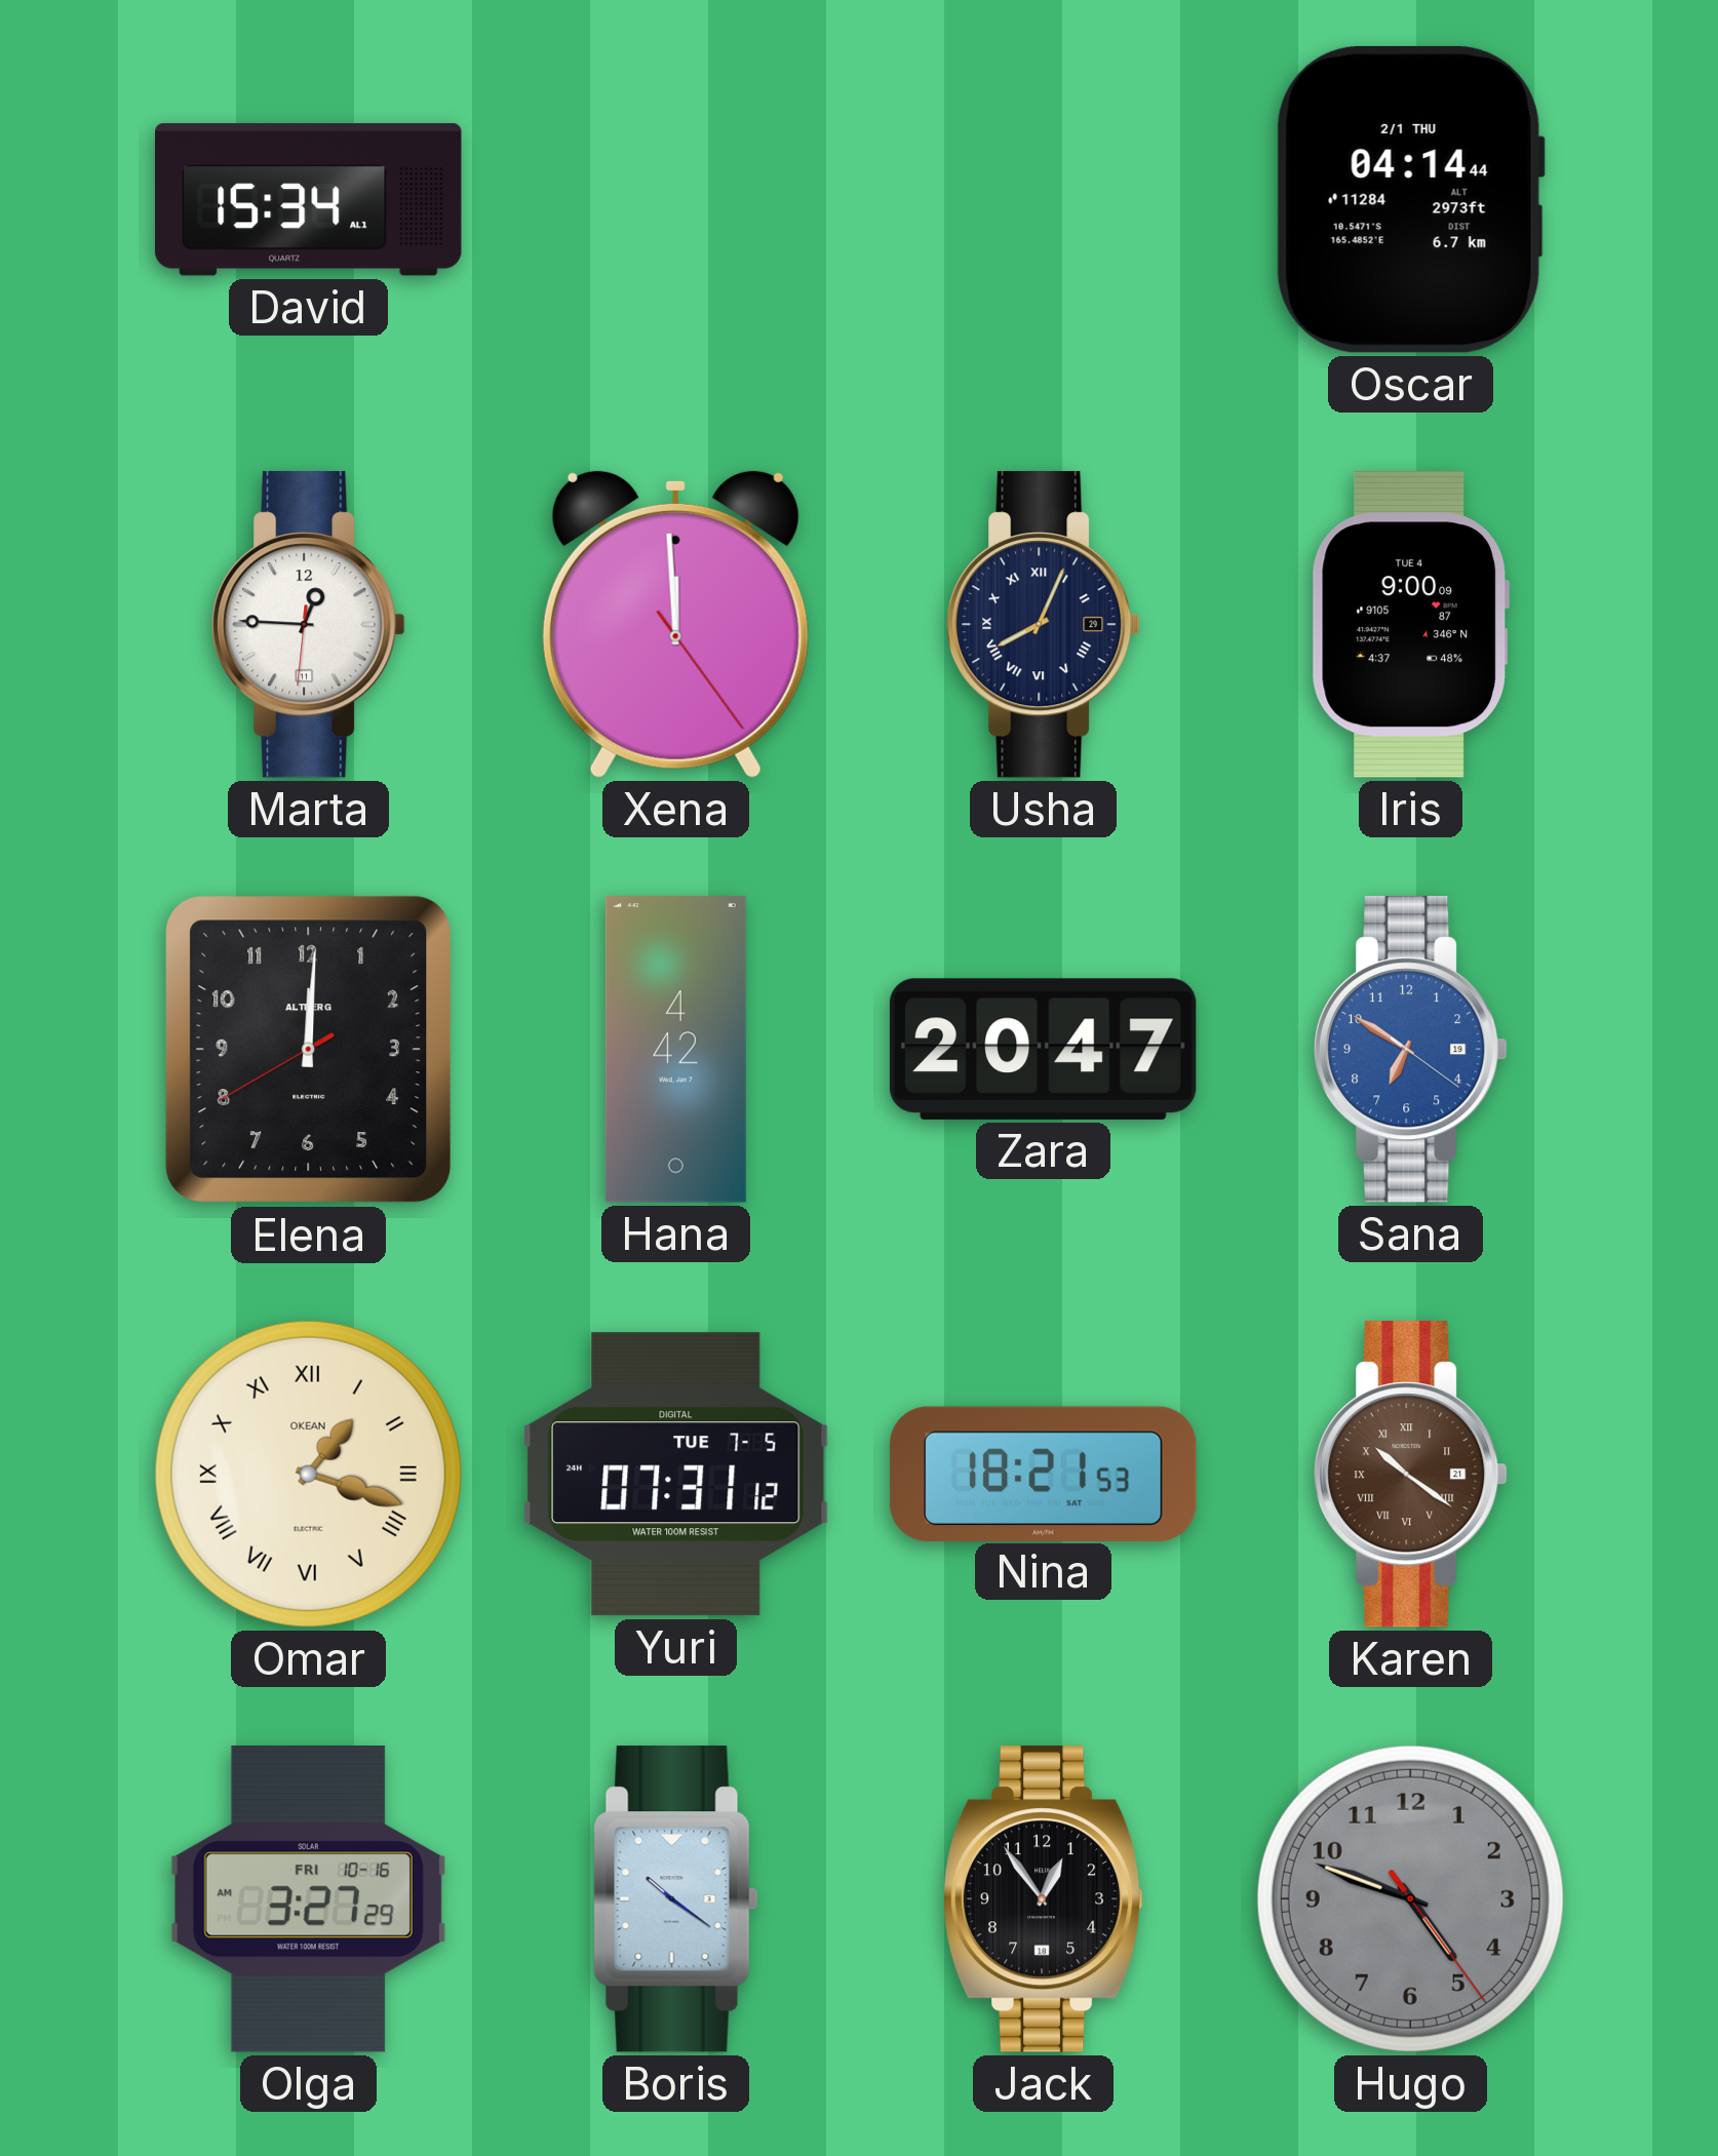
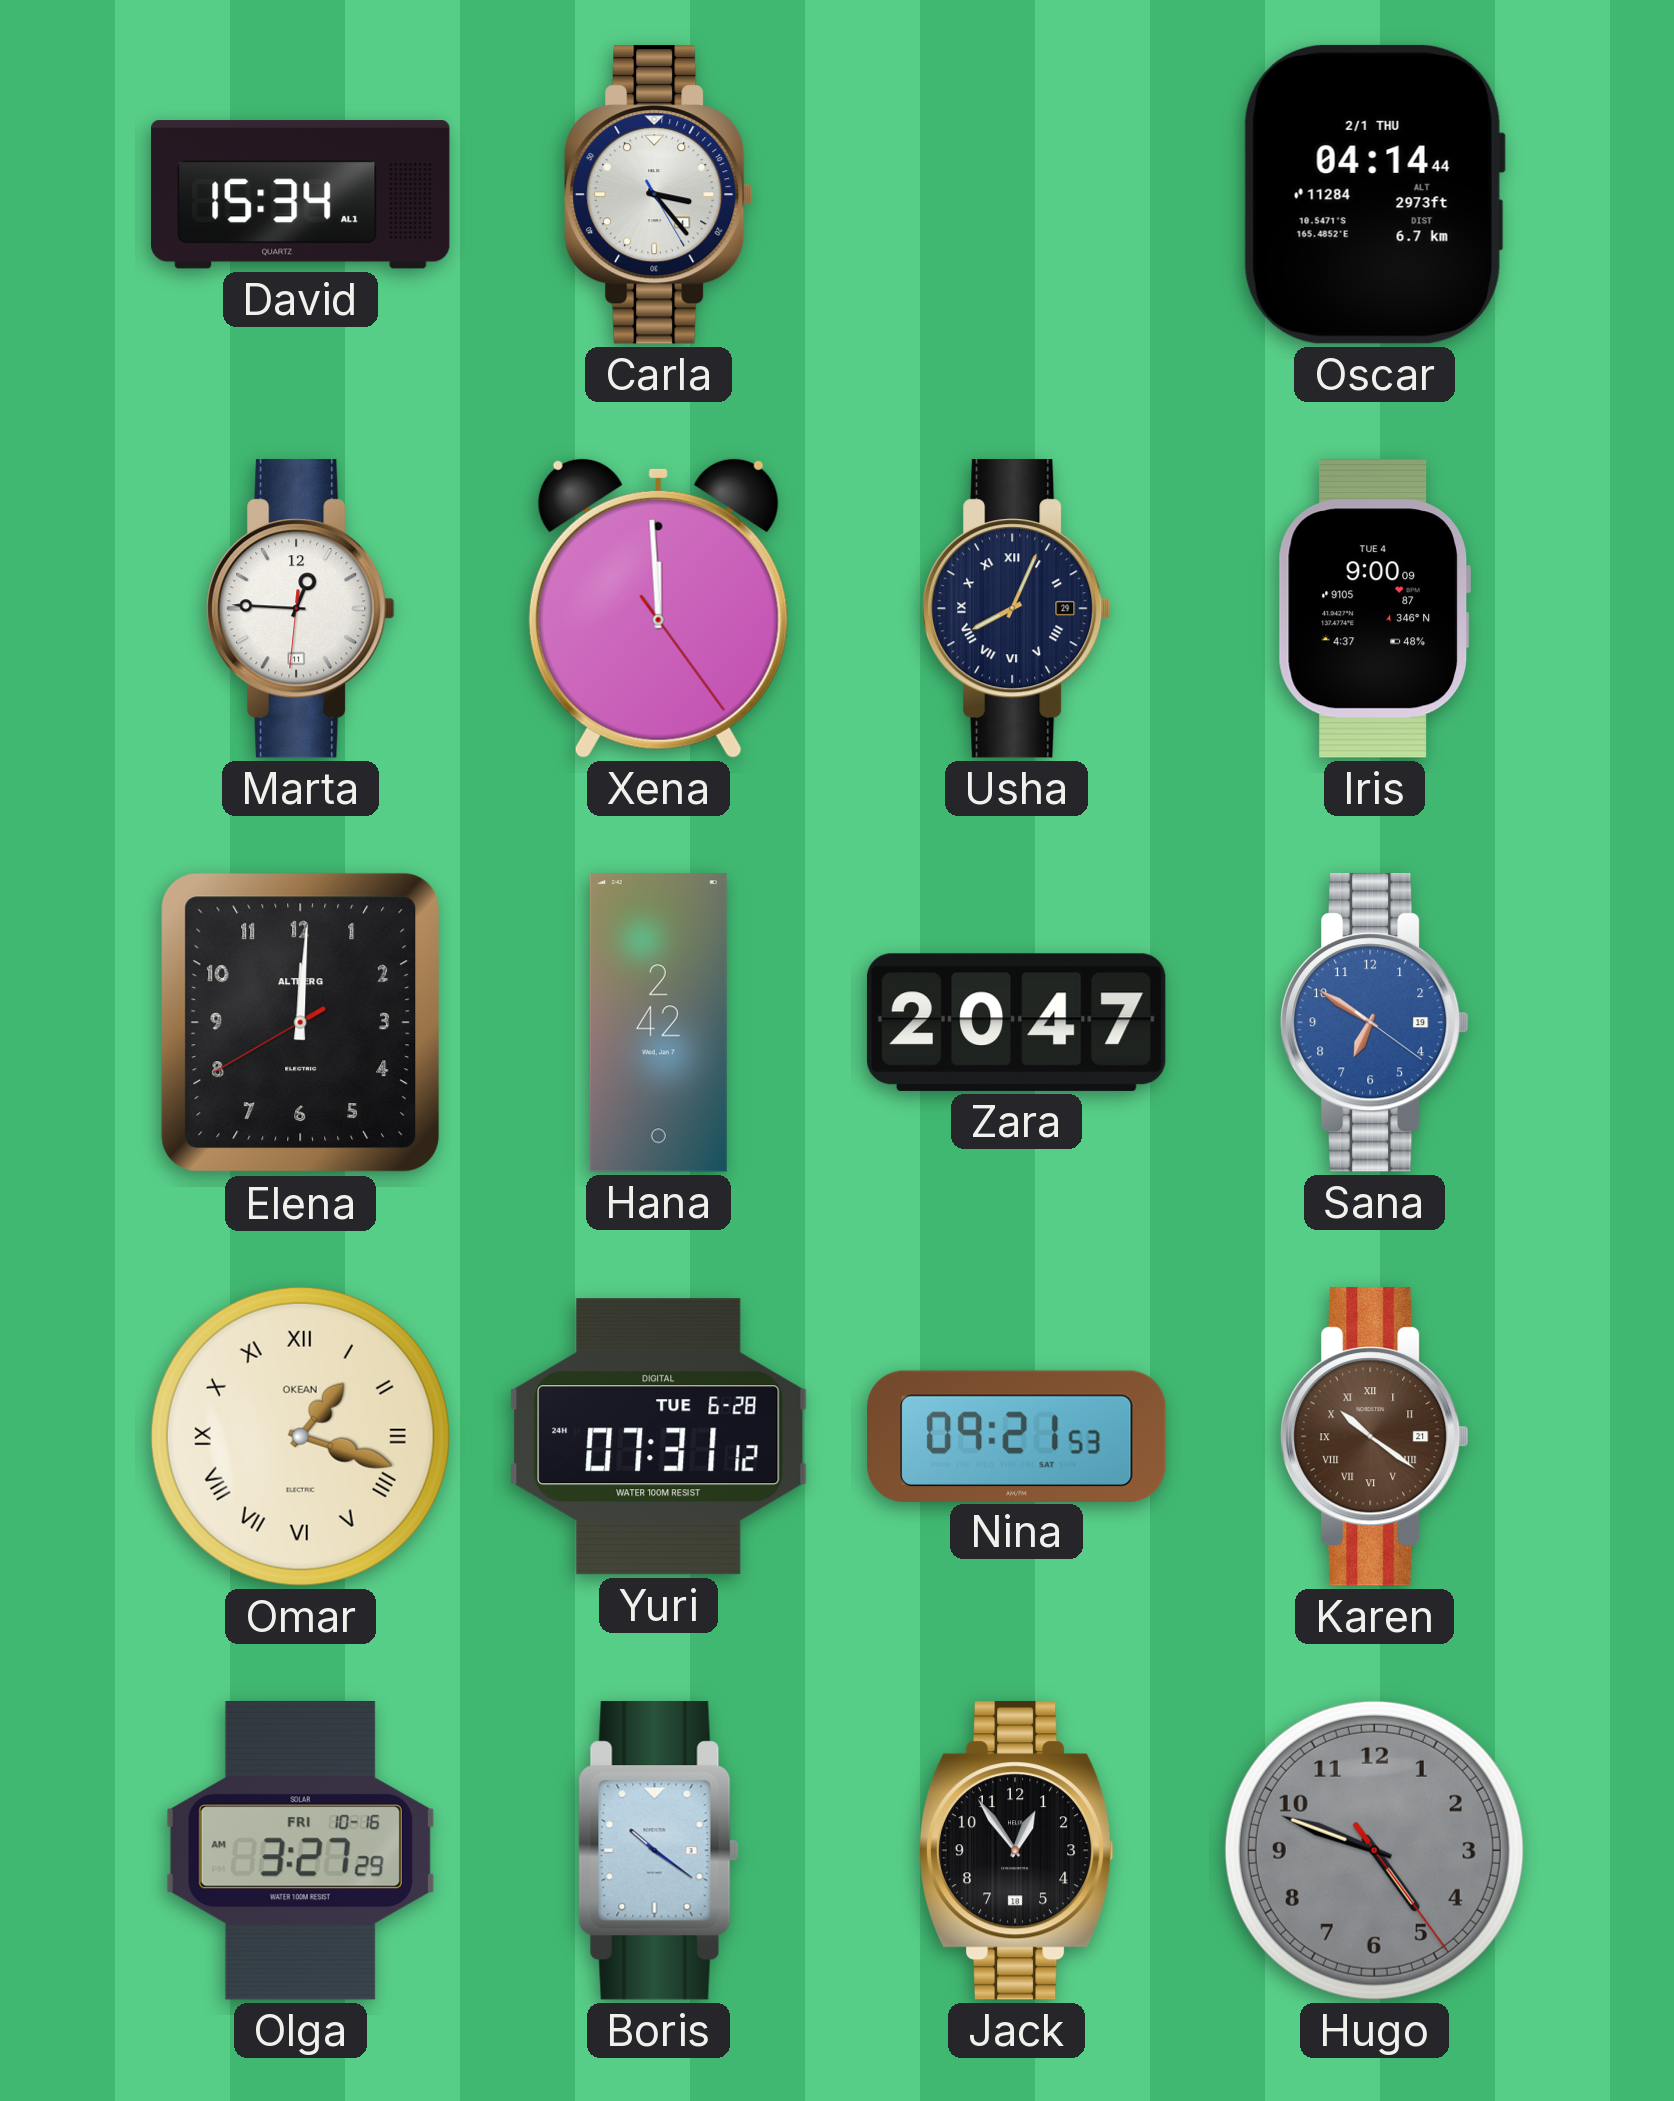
Carla: none -> 3:23
Hana: 4:42 -> 2:42
Yuri date: TUE 7-5 -> TUE 6-28
Nina: 18:21 -> 09:21
